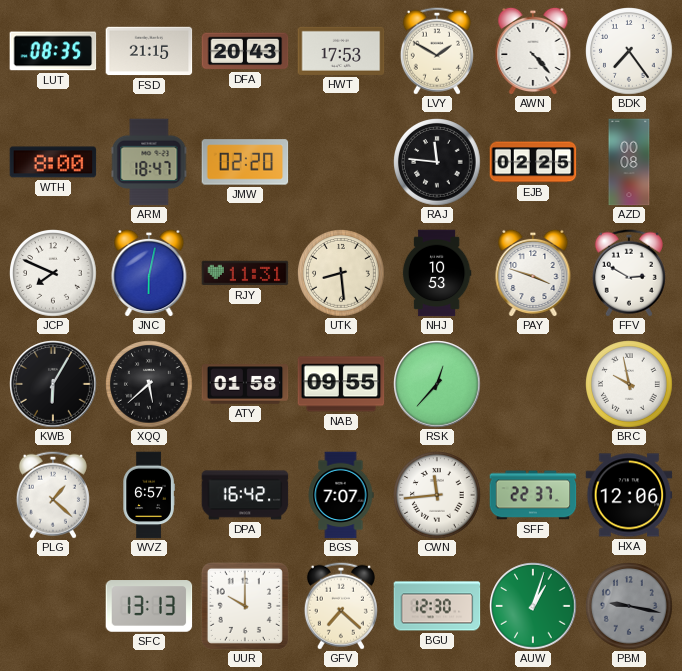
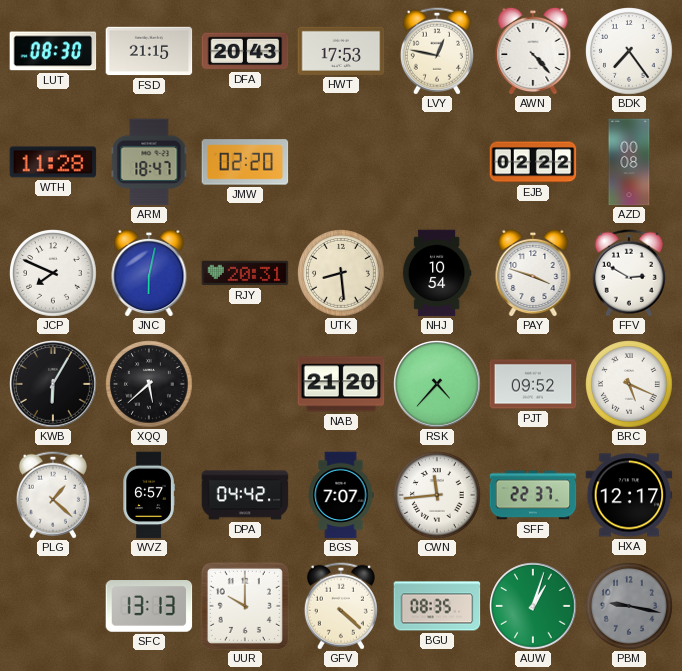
LUT: 08:35 -> 08:30
LVY: 1:50 -> 12:47
WTH: 8:00 -> 11:28
RAJ: 11:46 -> none
EJB: 02:25 -> 02:22
RJY: 11:31 -> 20:31
NHJ: 10:53 -> 10:54
ATY: 01:58 -> none
NAB: 09:55 -> 21:20
RSK: 12:37 -> 4:37
PJT: none -> 09:52
BRC: 9:58 -> 5:19
DPA: 16:42 -> 04:42
HXA: 12:06 -> 12:17
GFV: 7:22 -> 4:22
BGU: 12:30 -> 08:35
